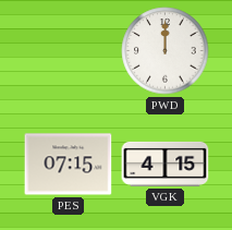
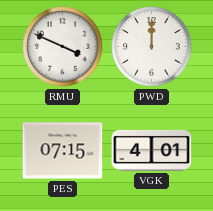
RMU: none -> 3:49
VGK: 4:15 -> 4:01
